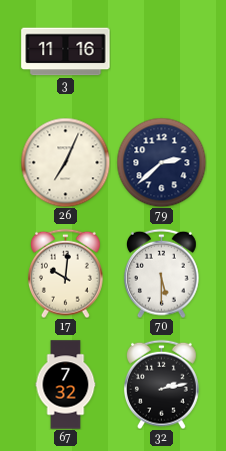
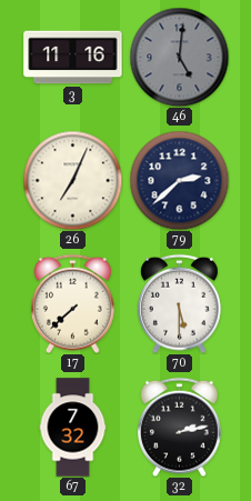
46: none -> 5:01
17: 10:01 -> 7:38
